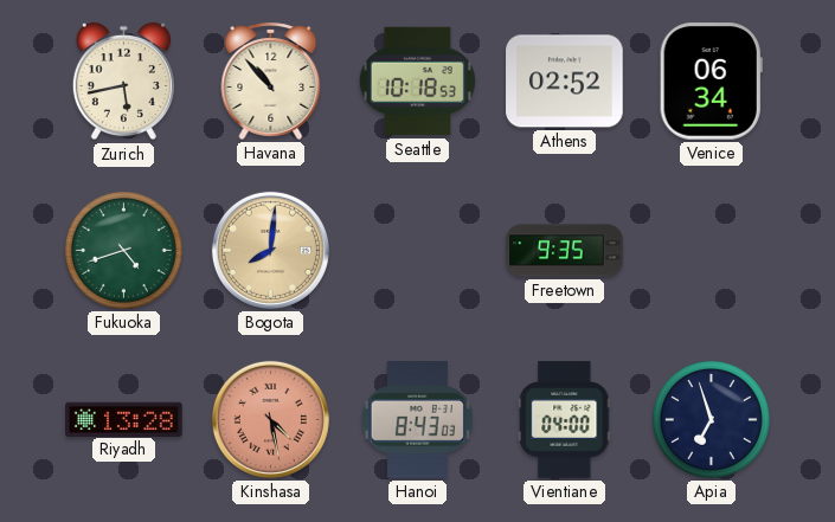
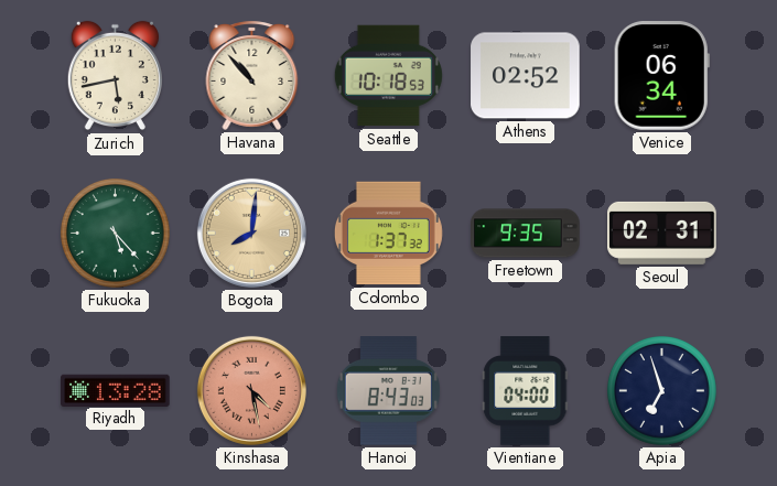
Fukuoka: 4:42 -> 5:23
Colombo: none -> 1:37
Seoul: none -> 02:31
